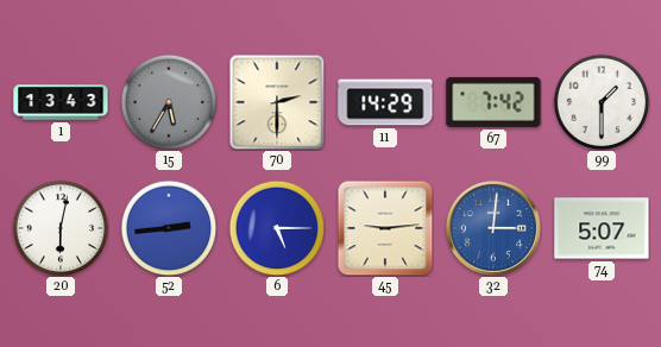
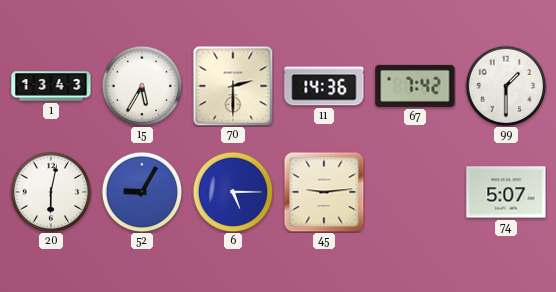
15 dial: grey -> white
11: 14:29 -> 14:36
52: 2:44 -> 9:05
32: 3:01 -> none
